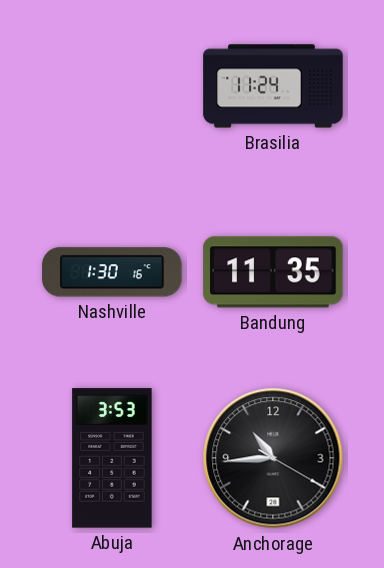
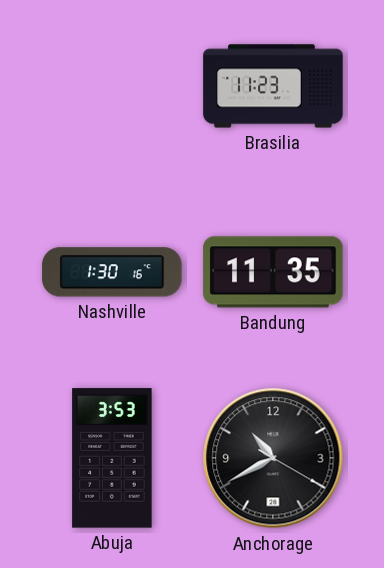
Brasilia: 11:24 -> 11:23
Anchorage: 10:44 -> 10:40
